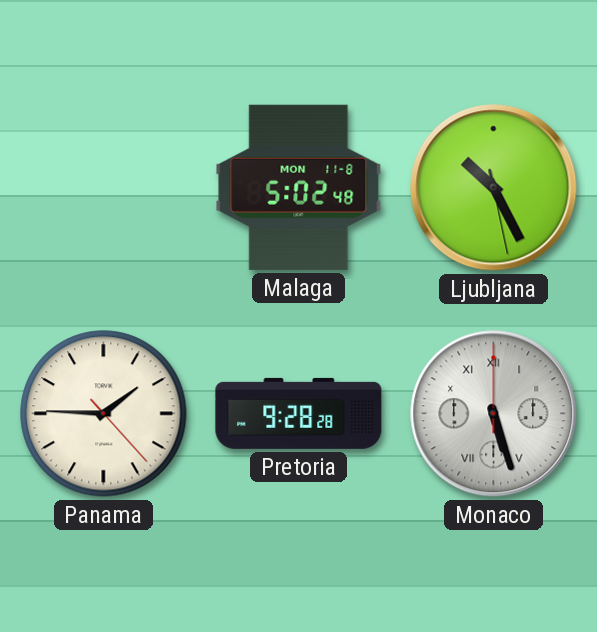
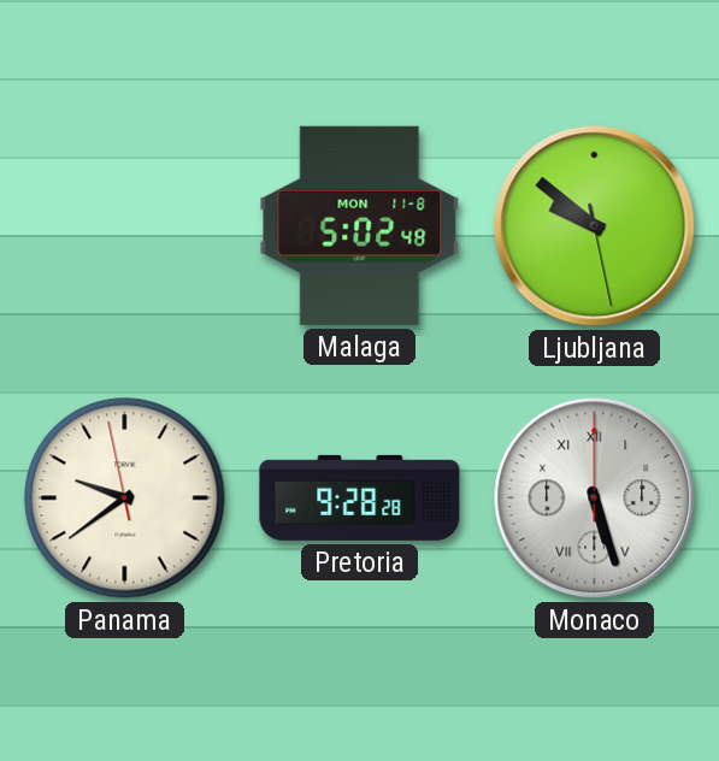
Ljubljana: 10:25 -> 9:51
Panama: 1:45 -> 9:38
